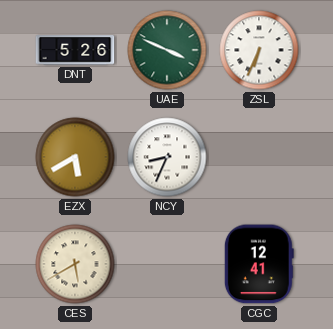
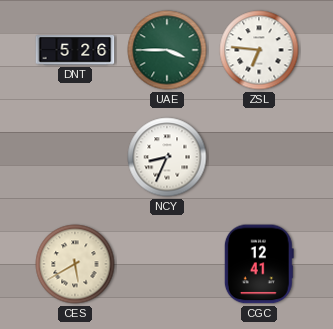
UAE: 3:49 -> 3:45
ZSL: 6:34 -> 6:46
EZX: 5:40 -> none
